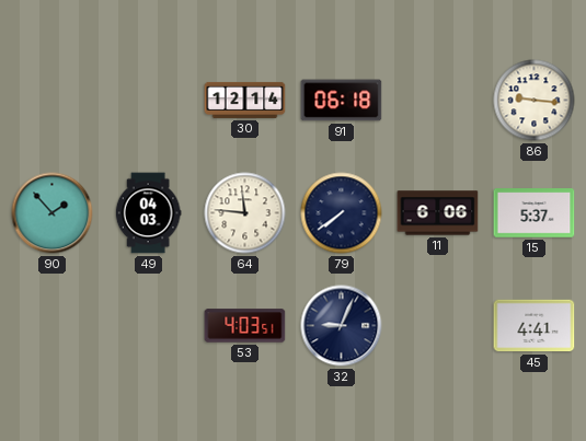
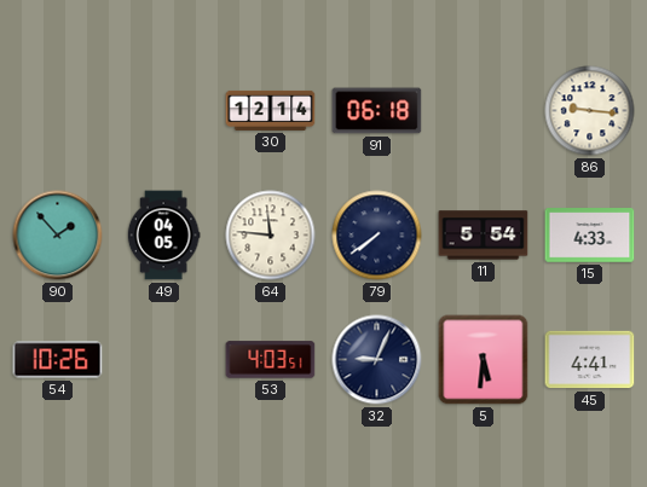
49: 04:03 -> 04:05
11: 6:06 -> 5:54
15: 5:37 -> 4:33
54: none -> 10:26
5: none -> 5:31
